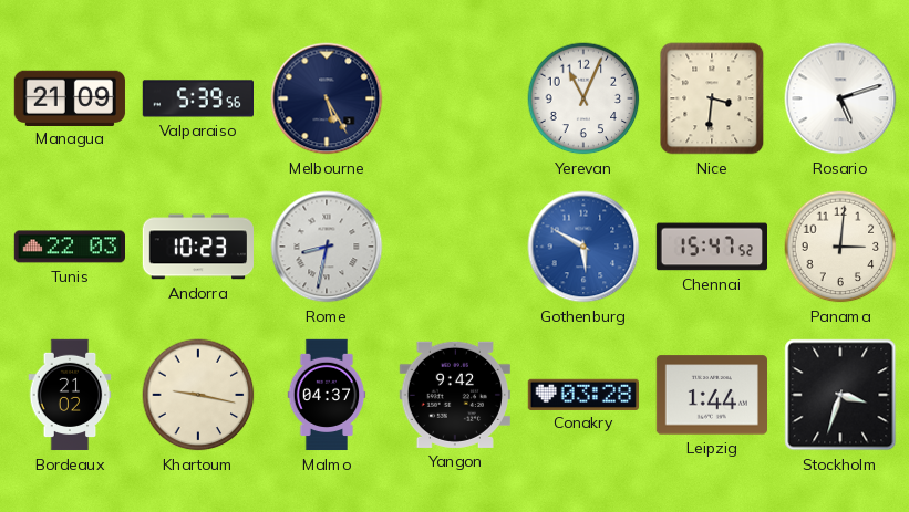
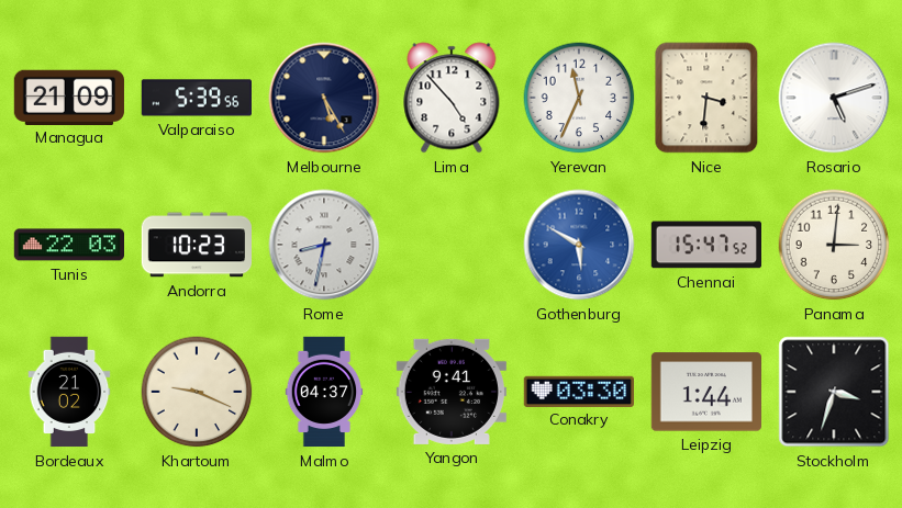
Lima: none -> 4:53
Yerevan: 11:04 -> 11:34
Khartoum: 9:17 -> 9:19
Yangon: 9:42 -> 9:41
Conakry: 03:28 -> 03:30
